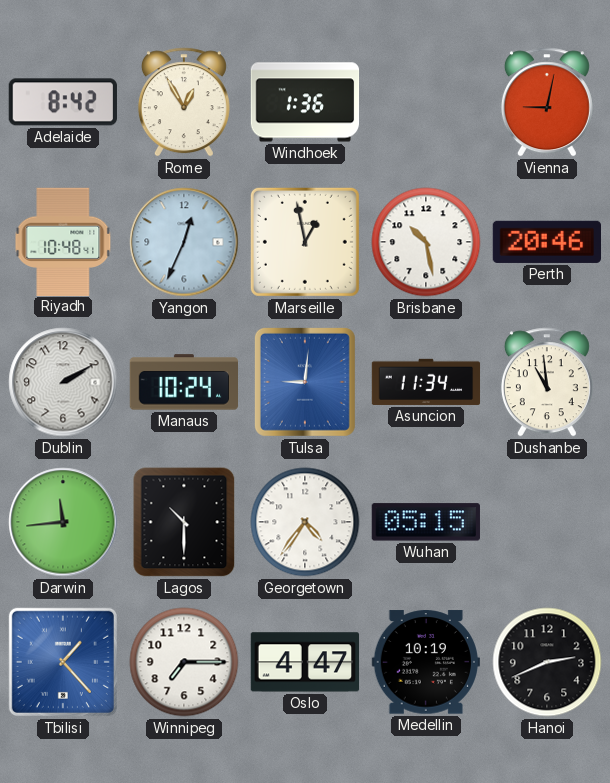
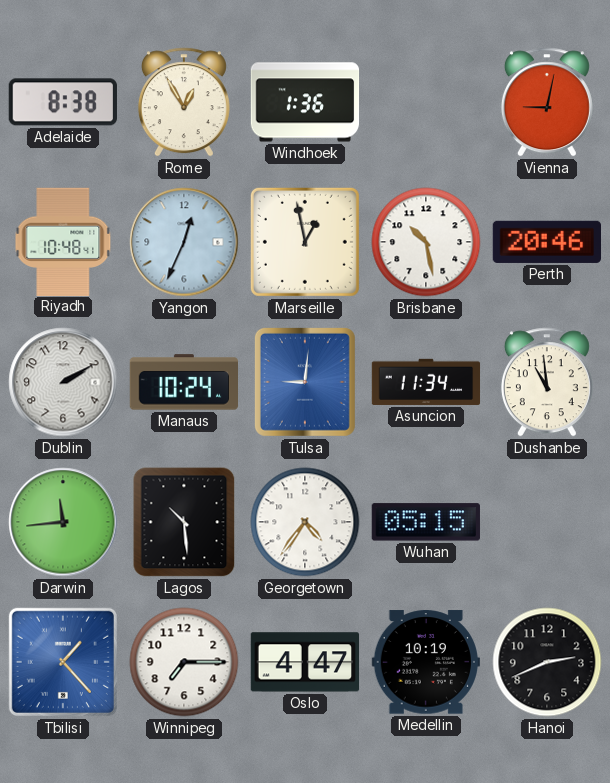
Adelaide: 8:42 -> 8:38
Lagos: 10:30 -> 10:29
